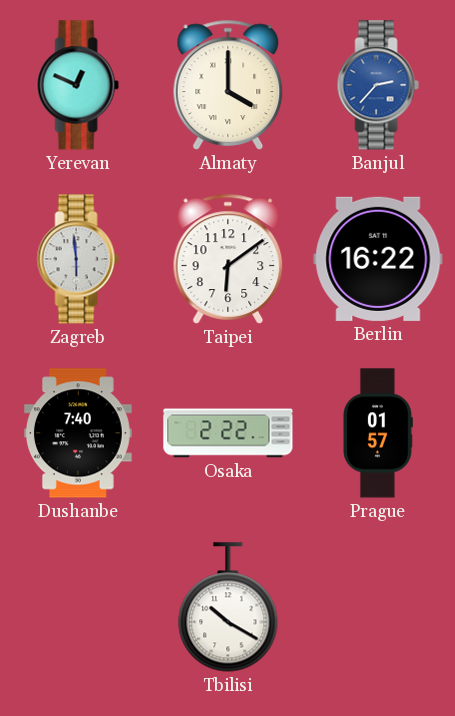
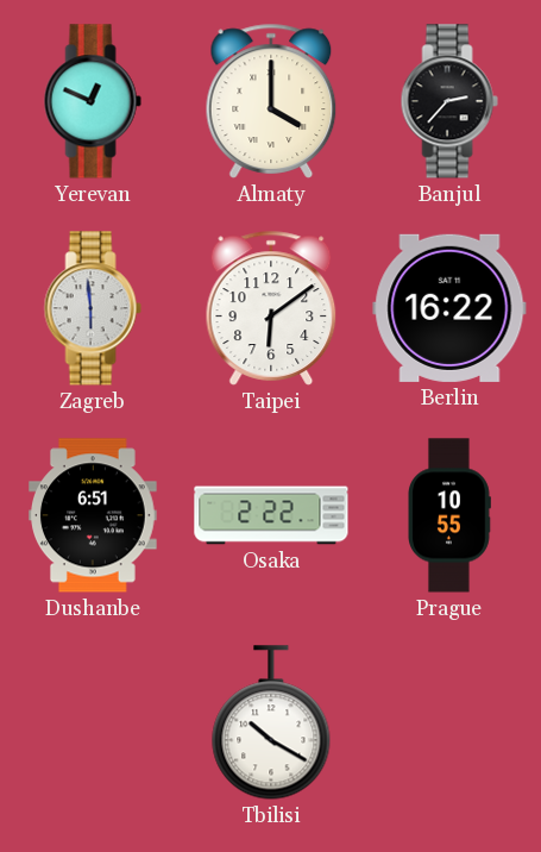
Banjul dial: blue -> black
Dushanbe: 7:40 -> 6:51
Prague: 01:57 -> 10:55
